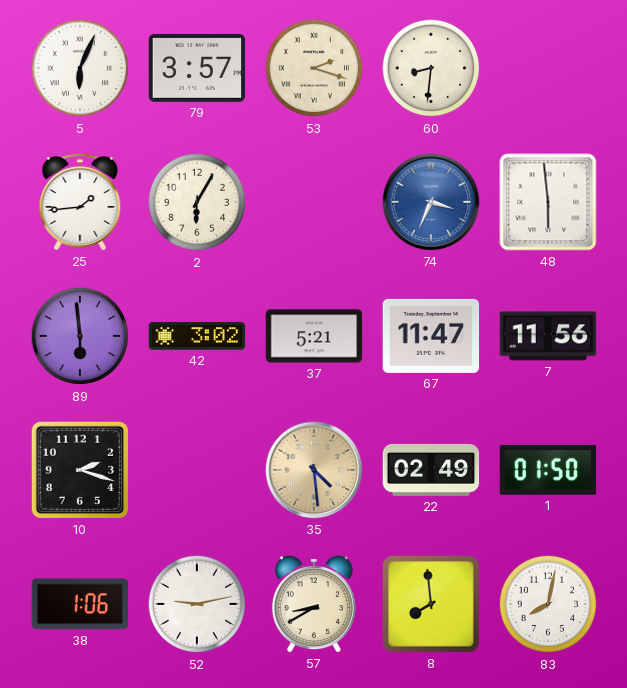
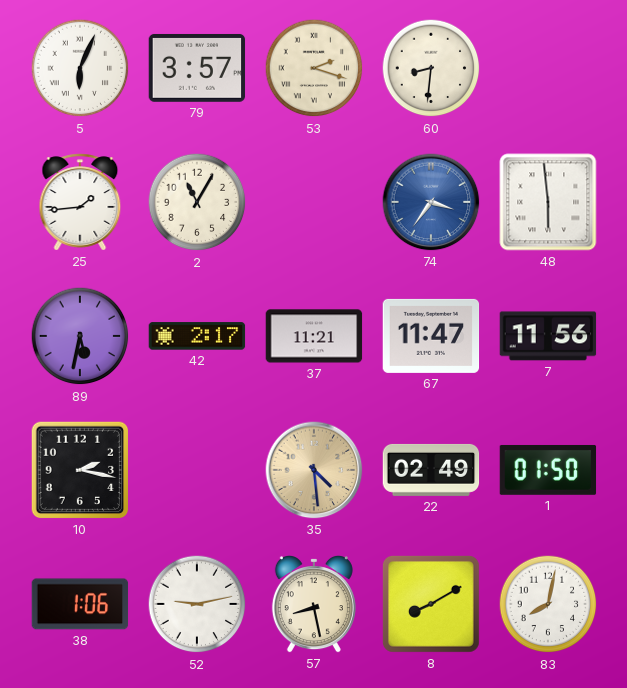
2: 6:05 -> 11:05
74: 3:34 -> 3:36
89: 5:59 -> 5:32
42: 3:02 -> 2:17
37: 5:21 -> 11:21
10: 2:18 -> 2:17
57: 8:40 -> 8:28
8: 7:59 -> 8:10
